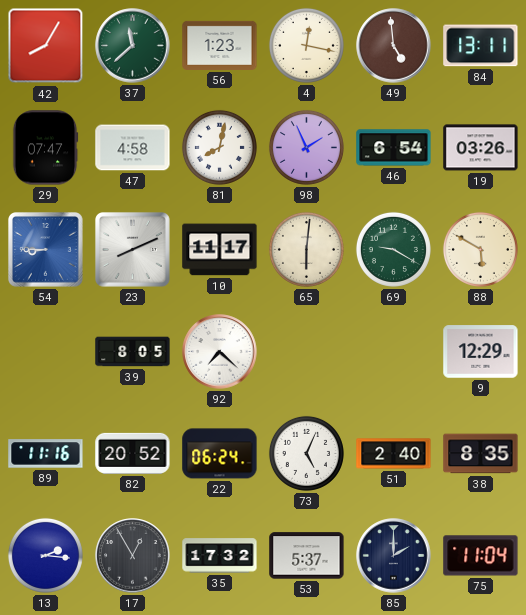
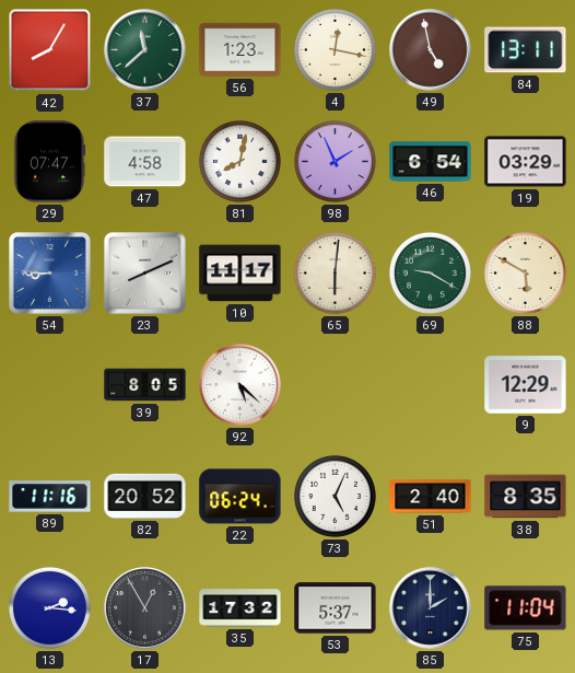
49: 4:59 -> 4:58
19: 03:26 -> 03:29
92: 7:22 -> 5:22
